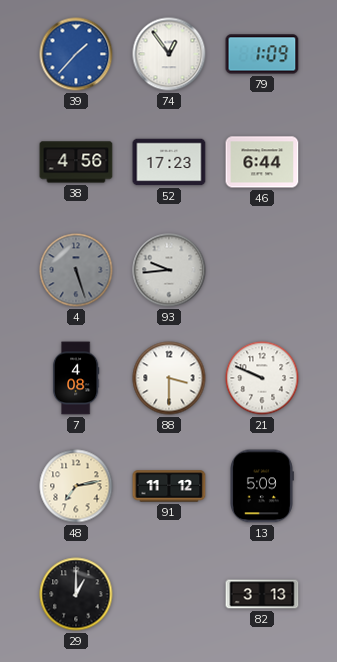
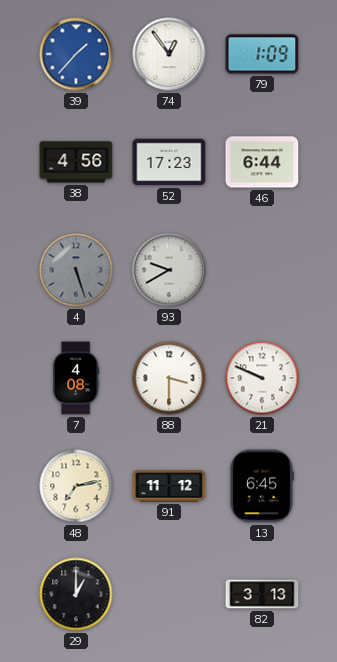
93: 9:44 -> 9:40
13: 5:09 -> 6:45
